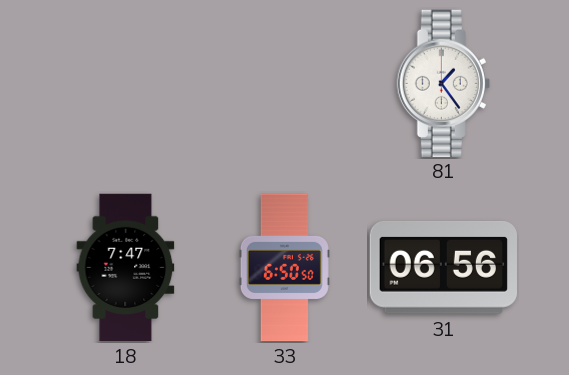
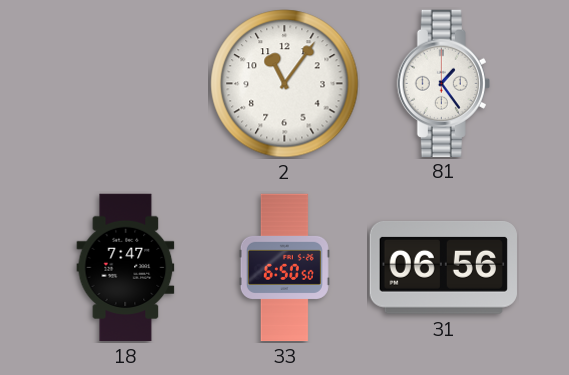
2: none -> 11:06
